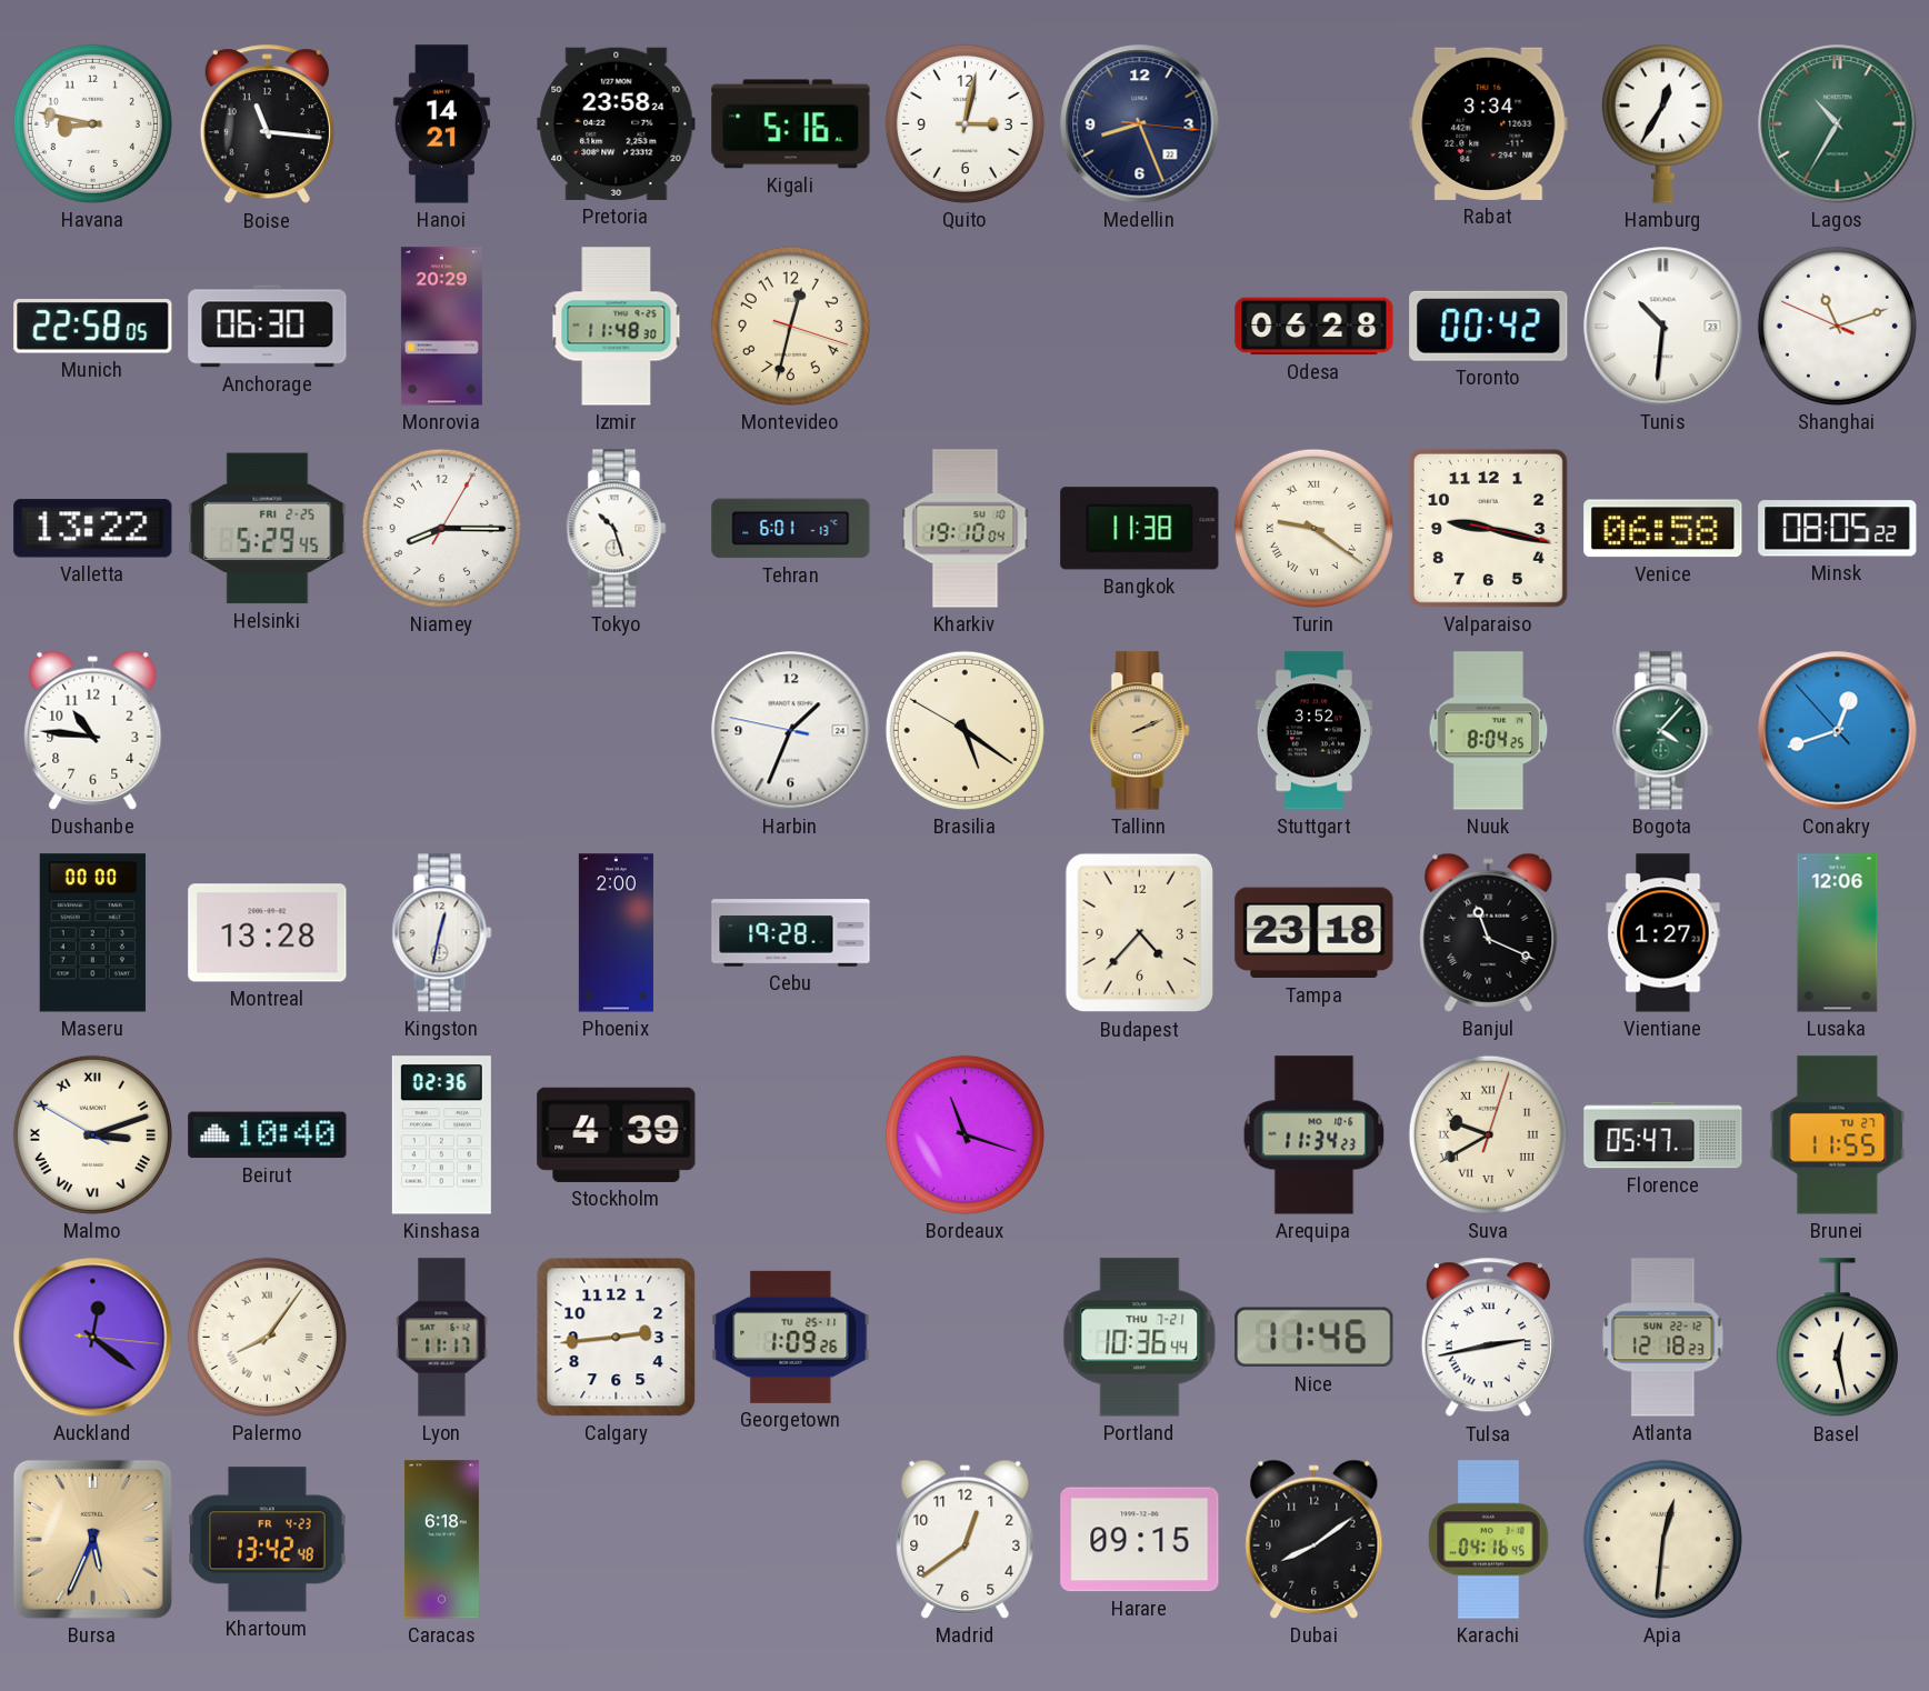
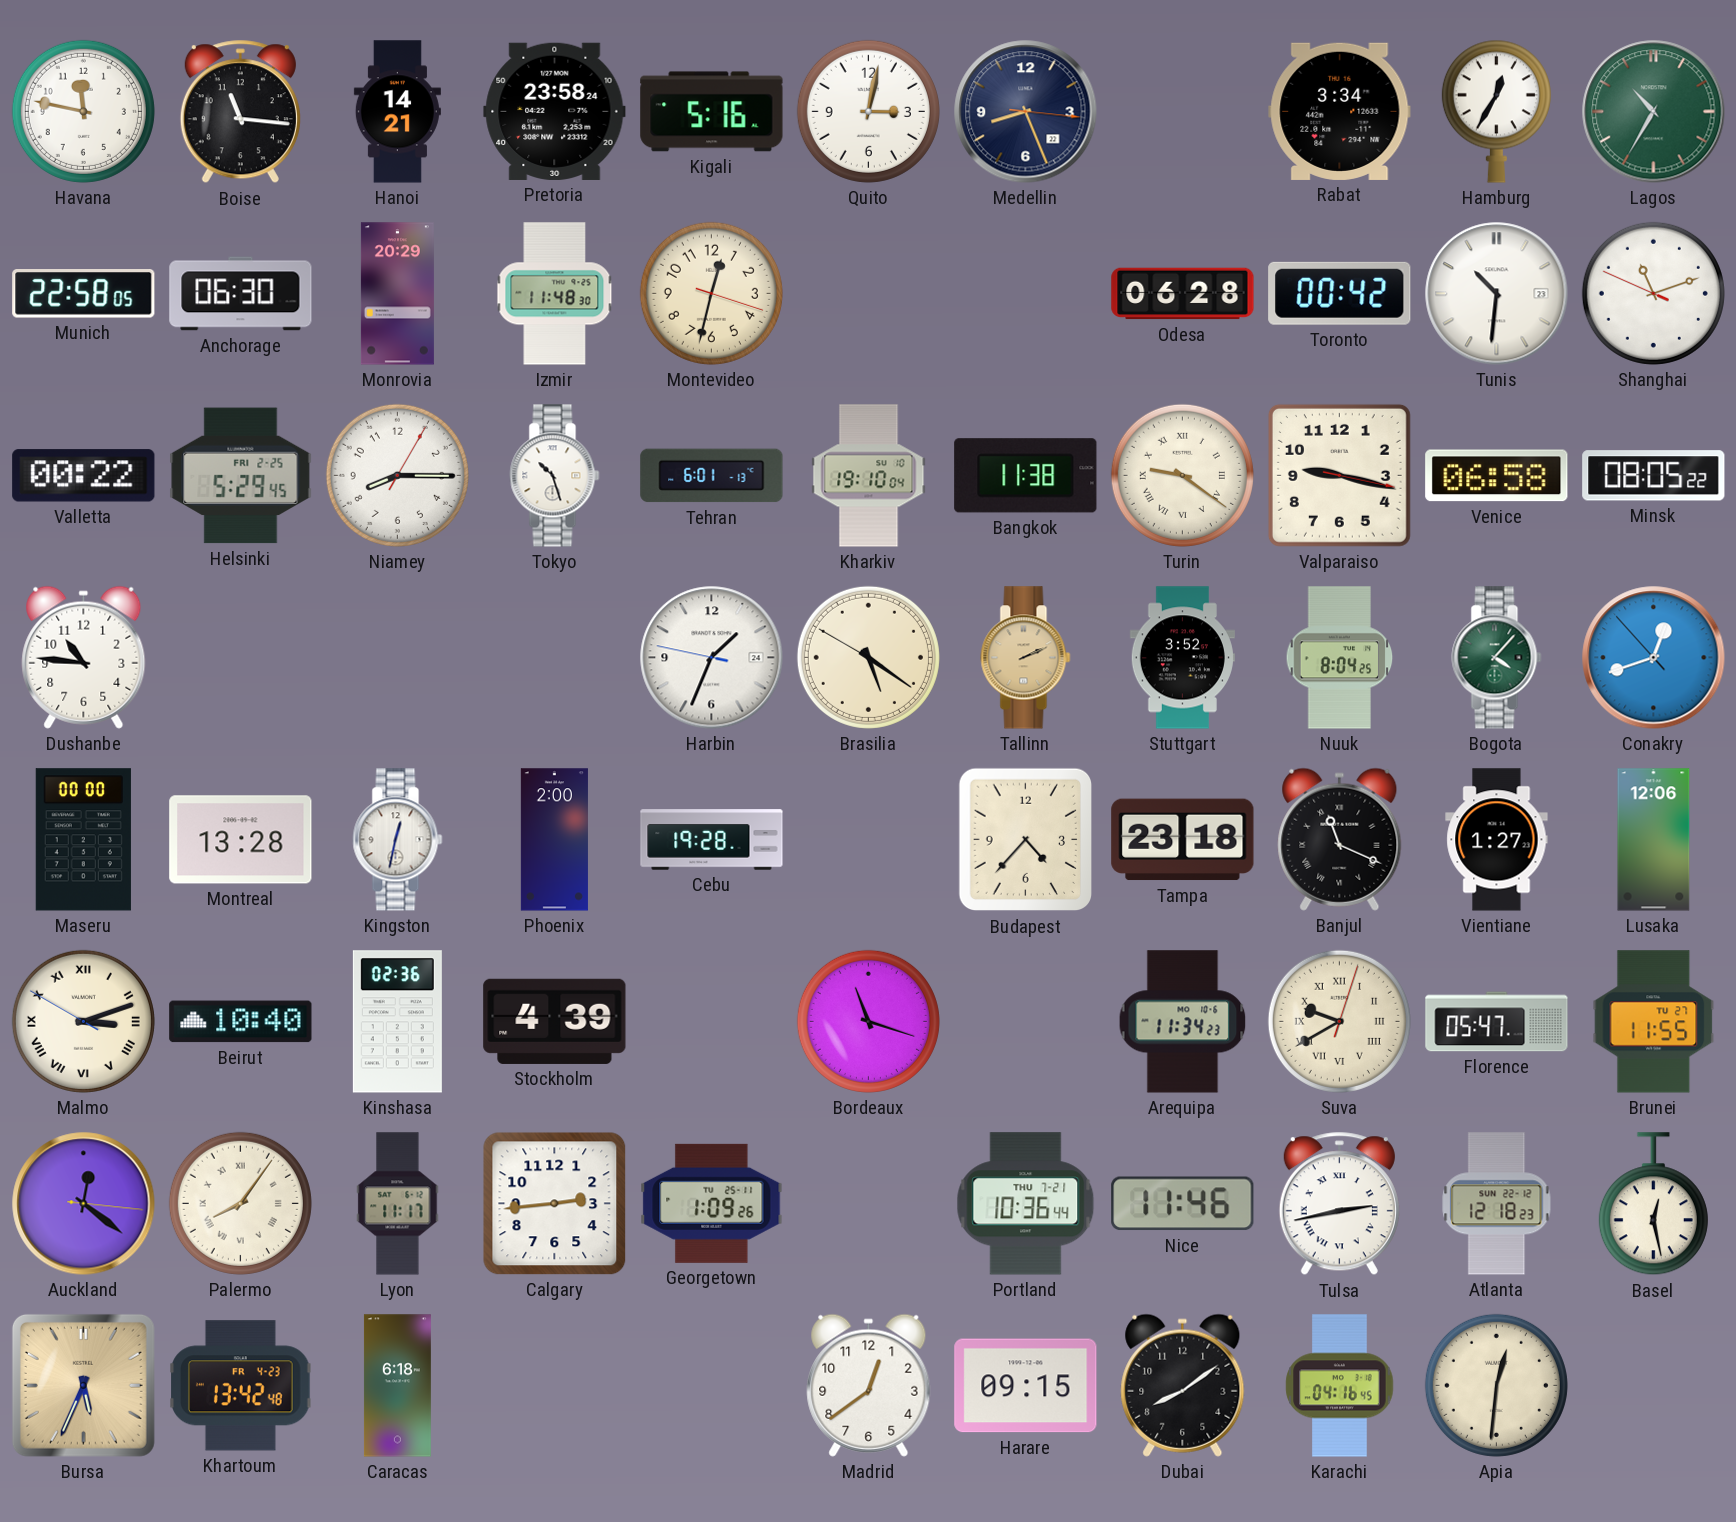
Havana: 8:47 -> 11:47
Valletta: 13:22 -> 00:22
